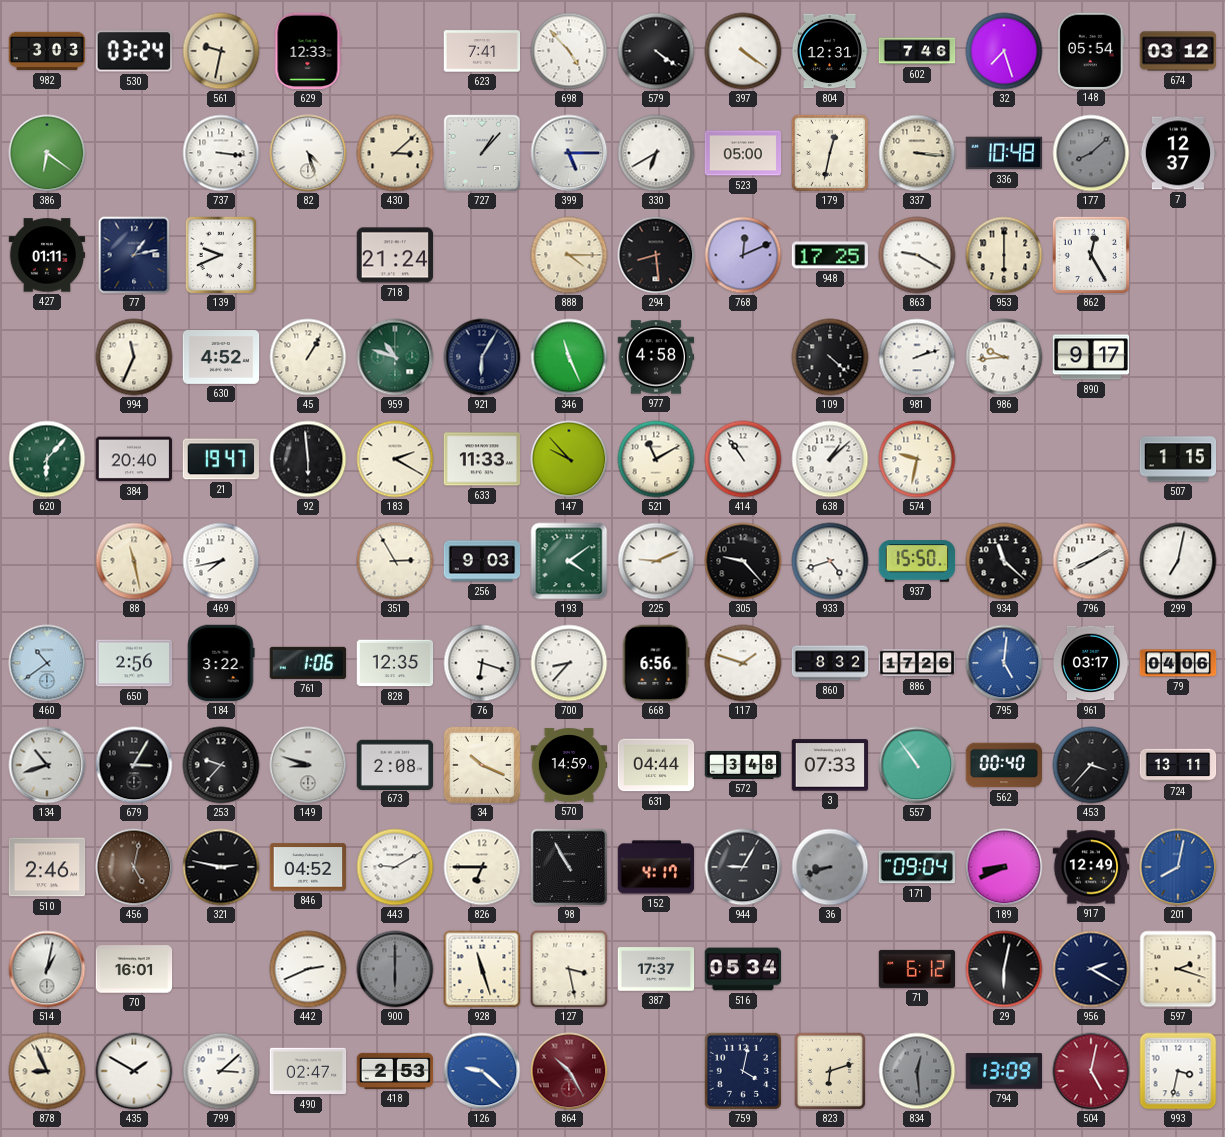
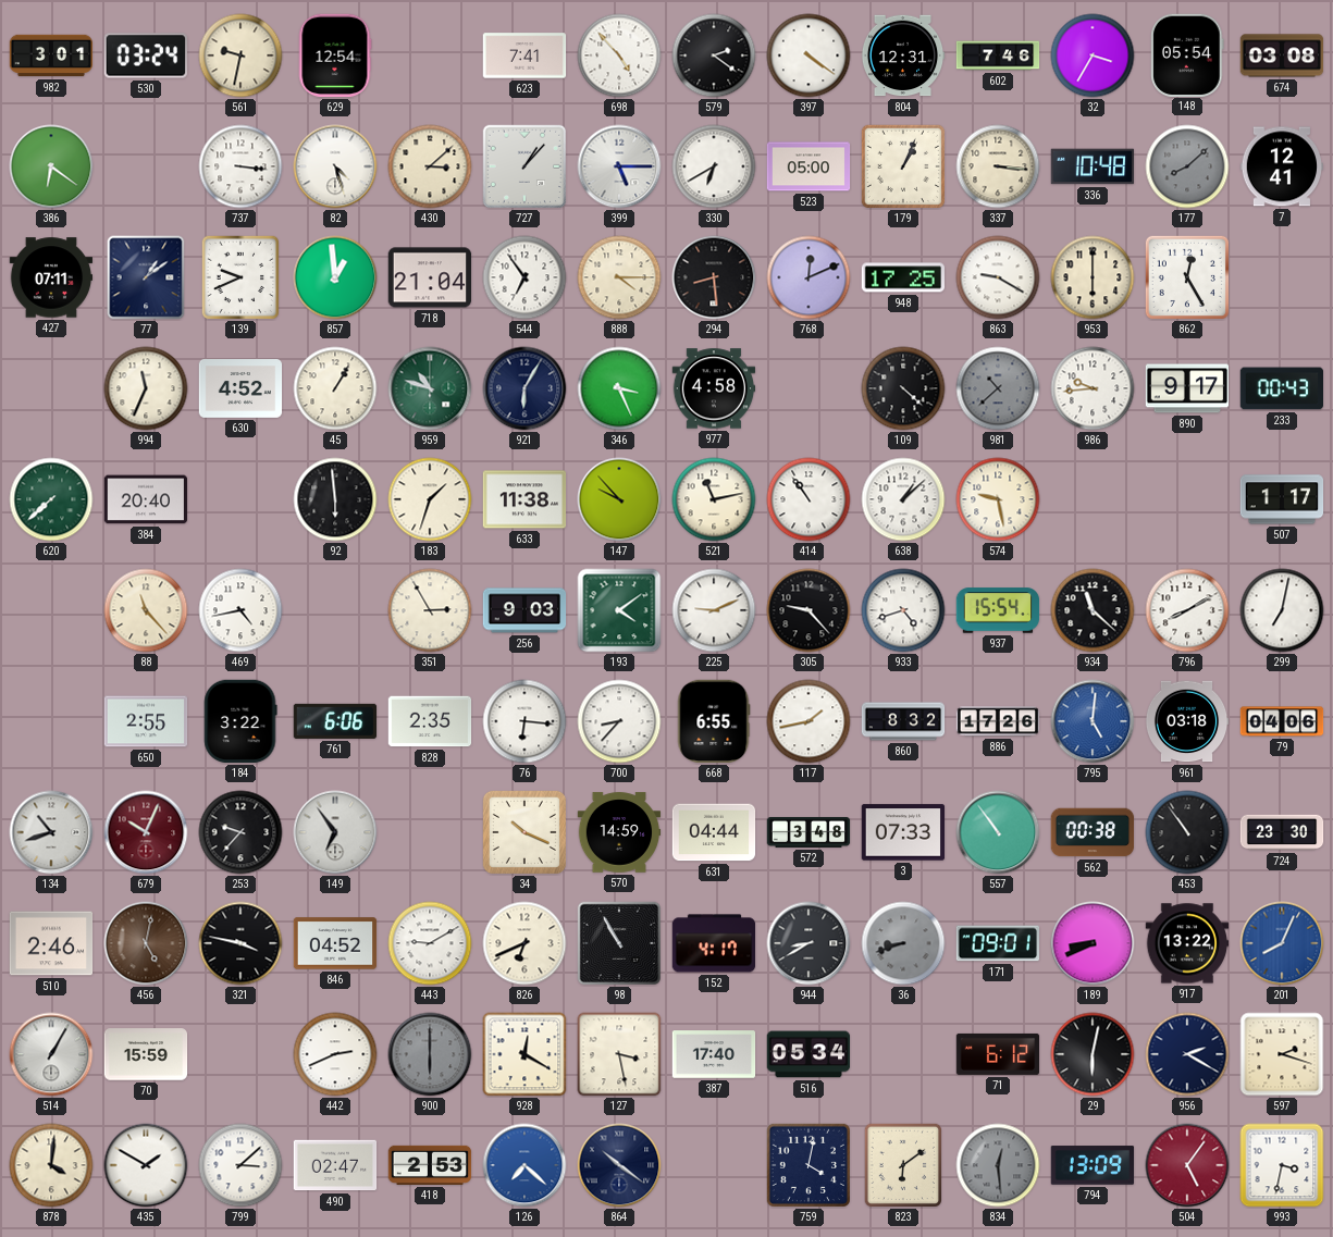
982: 3:03 -> 3:01
629: 12:33 -> 12:54
579: 4:21 -> 2:21
32: 7:27 -> 3:35
674: 03:12 -> 03:08
179: 12:32 -> 1:04
7: 12:37 -> 12:41
427: 01:11 -> 07:11
77: 1:13 -> 1:09
857: none -> 12:59
718: 21:24 -> 21:04
544: none -> 6:54
346: 11:26 -> 3:26
981: 2:12 -> 10:38
981 dial: white -> grey
233: none -> 00:43
620: 6:07 -> 7:38
21: 19:47 -> none
183: 2:20 -> 1:33
633: 11:33 -> 11:38
521: 11:10 -> 11:13
574: 9:32 -> 9:28
507: 1:15 -> 1:17
88: 11:28 -> 11:23
469: 7:43 -> 4:43
937: 15:50 -> 15:54
460: 10:39 -> none
650: 2:56 -> 2:55
761: 1:06 -> 6:06
828: 12:35 -> 2:35
76: 6:18 -> 6:16
668: 6:56 -> 6:55
117: 1:48 -> 1:43
961: 03:17 -> 03:18
679: 3:05 -> 10:04
679 dial: black -> burgundy
149: 8:48 -> 6:54
673: 2:08 -> none
562: 00:40 -> 00:38
453: 3:37 -> 10:54
724: 13:11 -> 23:30
321: 2:47 -> 3:47
826: 6:45 -> 6:41
944: 9:05 -> 8:40
171: 09:04 -> 09:01
917: 12:49 -> 13:22
201: 8:02 -> 8:04
514: 1:02 -> 1:05
70: 16:01 -> 15:59
928: 11:27 -> 12:20
387: 17:37 -> 17:40
878: 8:56 -> 4:01
126: 9:22 -> 7:22
864: 10:25 -> 10:21
864 dial: burgundy -> navy
823: 6:12 -> 6:09
504: 5:02 -> 5:06
